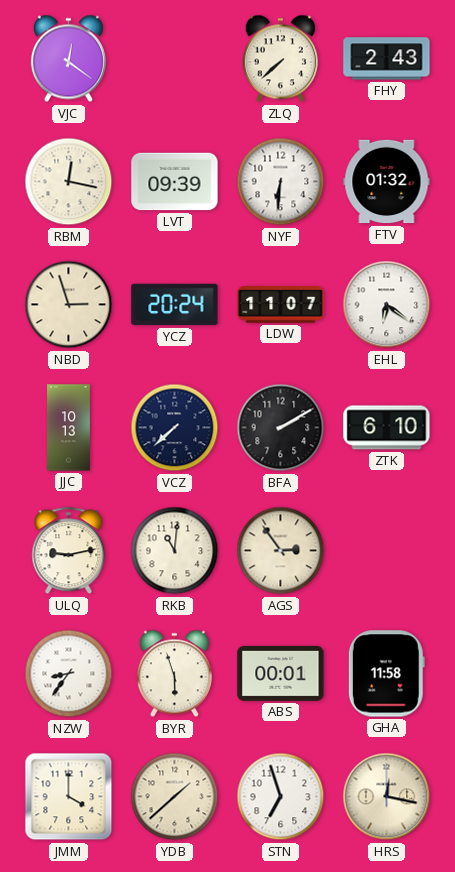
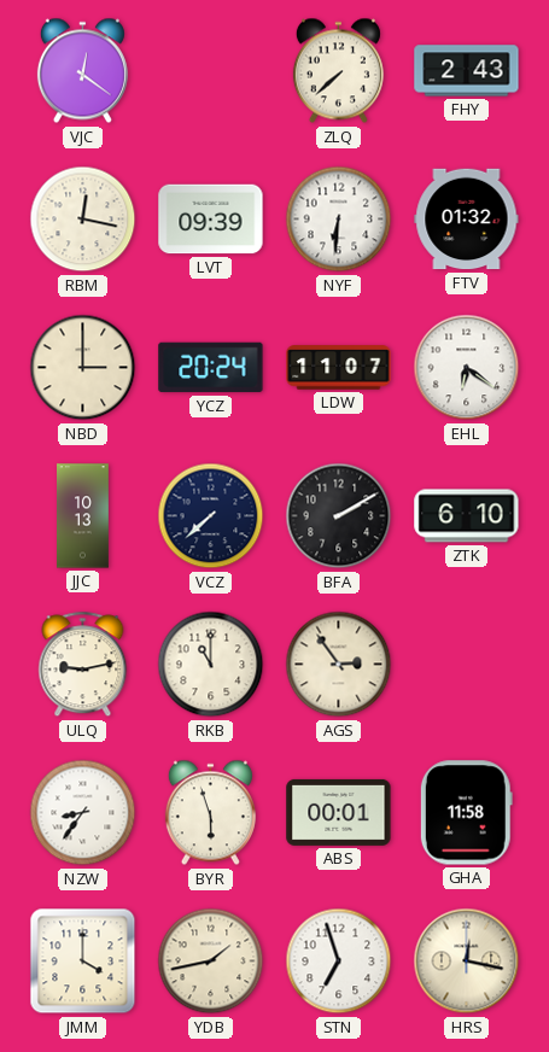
NBD: 2:57 -> 3:00
RKB: 11:01 -> 11:00
YDB: 1:38 -> 1:43
